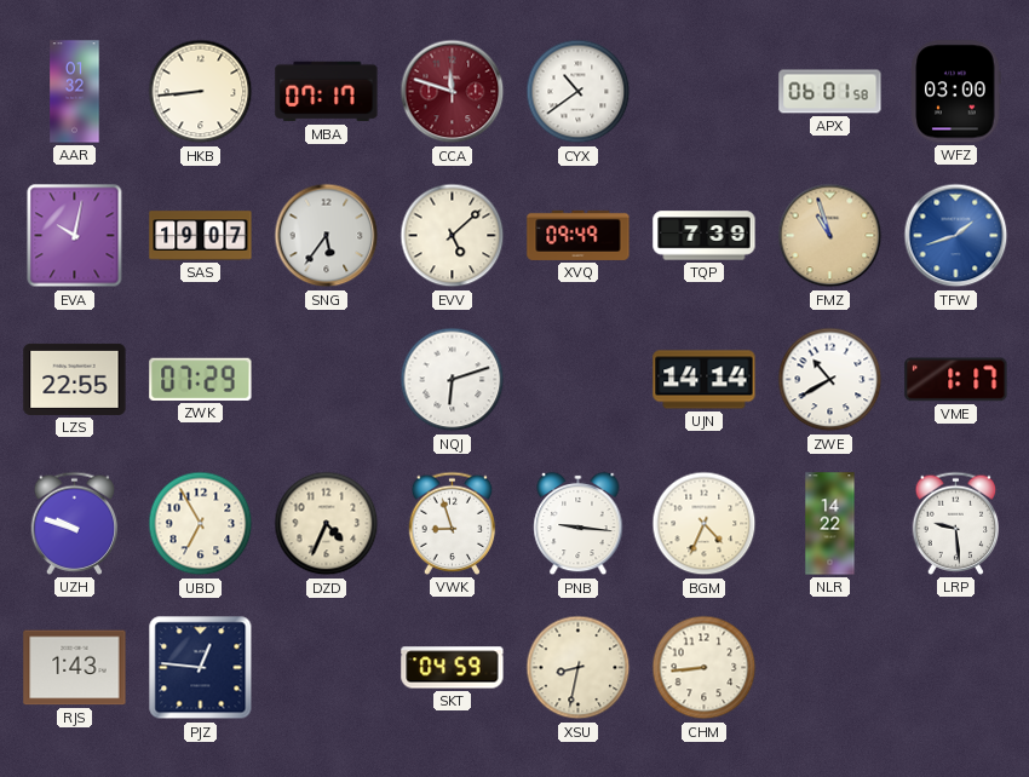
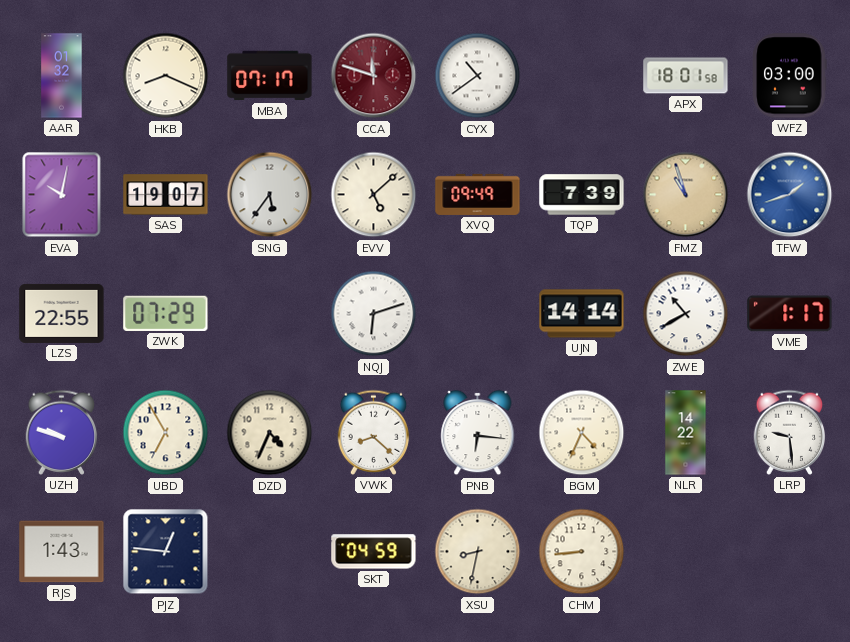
HKB: 8:44 -> 8:19
APX: 06:01 -> 18:01
VWK: 8:57 -> 8:22
PNB: 9:16 -> 6:16
